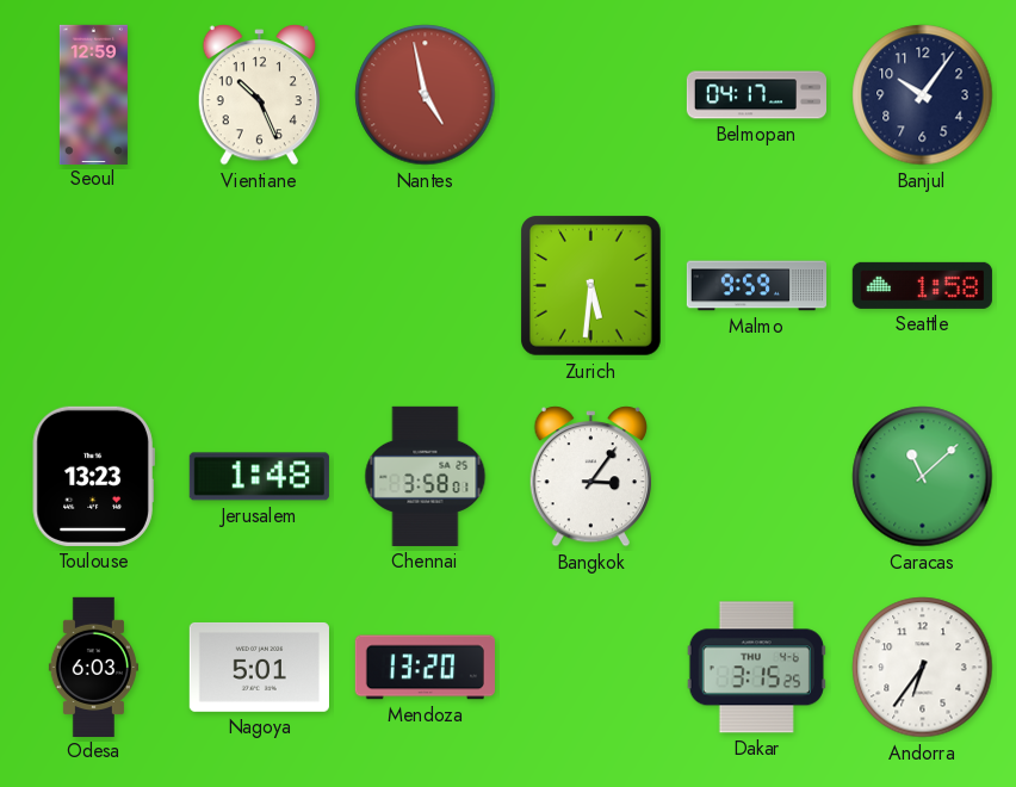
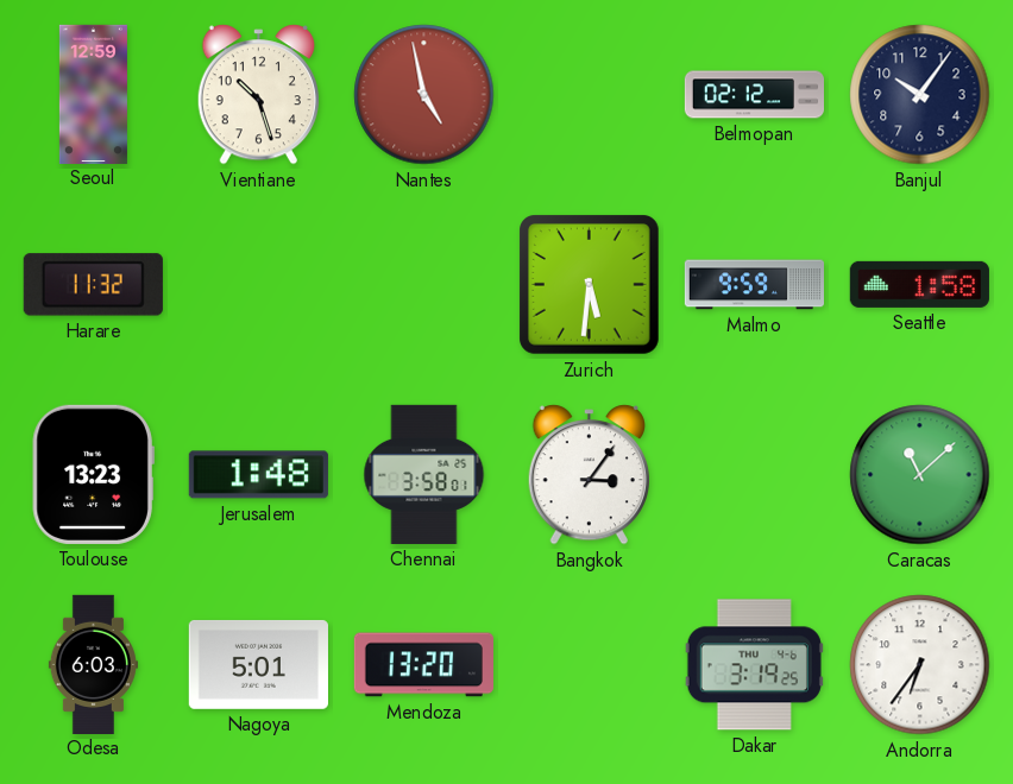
Vientiane: 10:26 -> 10:27
Belmopan: 04:17 -> 02:12
Harare: none -> 11:32
Dakar: 3:15 -> 3:19
